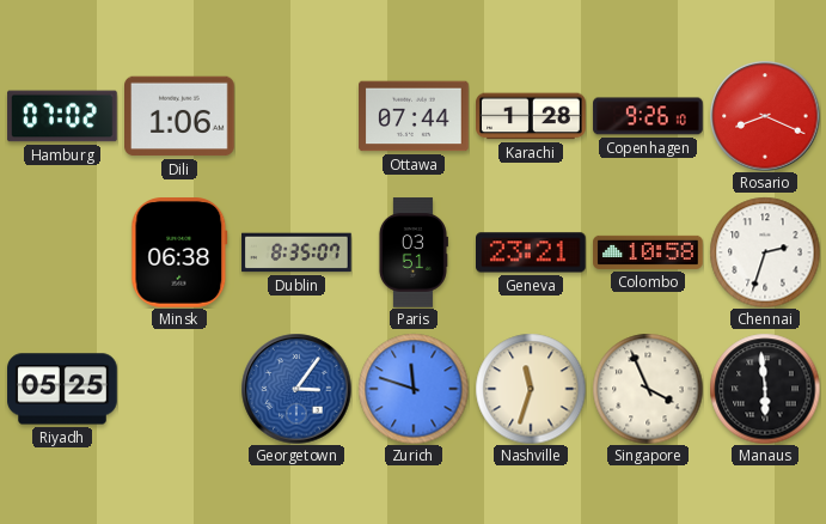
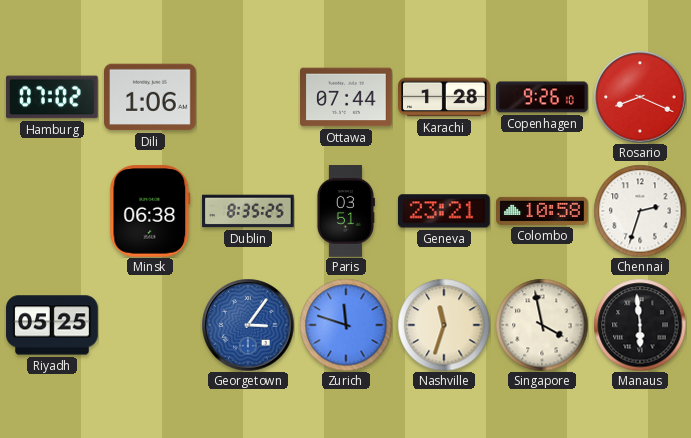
Dublin: 8:35:07 -> 8:35:25
Singapore: 3:56 -> 3:58
